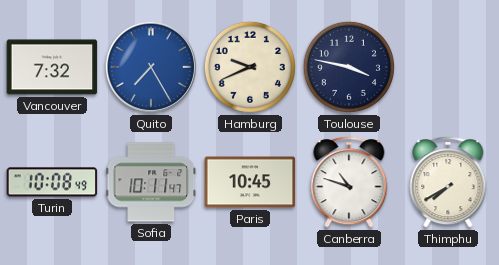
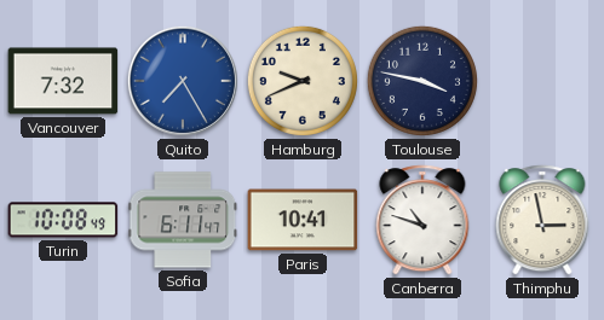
Sofia: 10:11 -> 6:11
Paris: 10:45 -> 10:41
Thimphu: 7:40 -> 2:58
